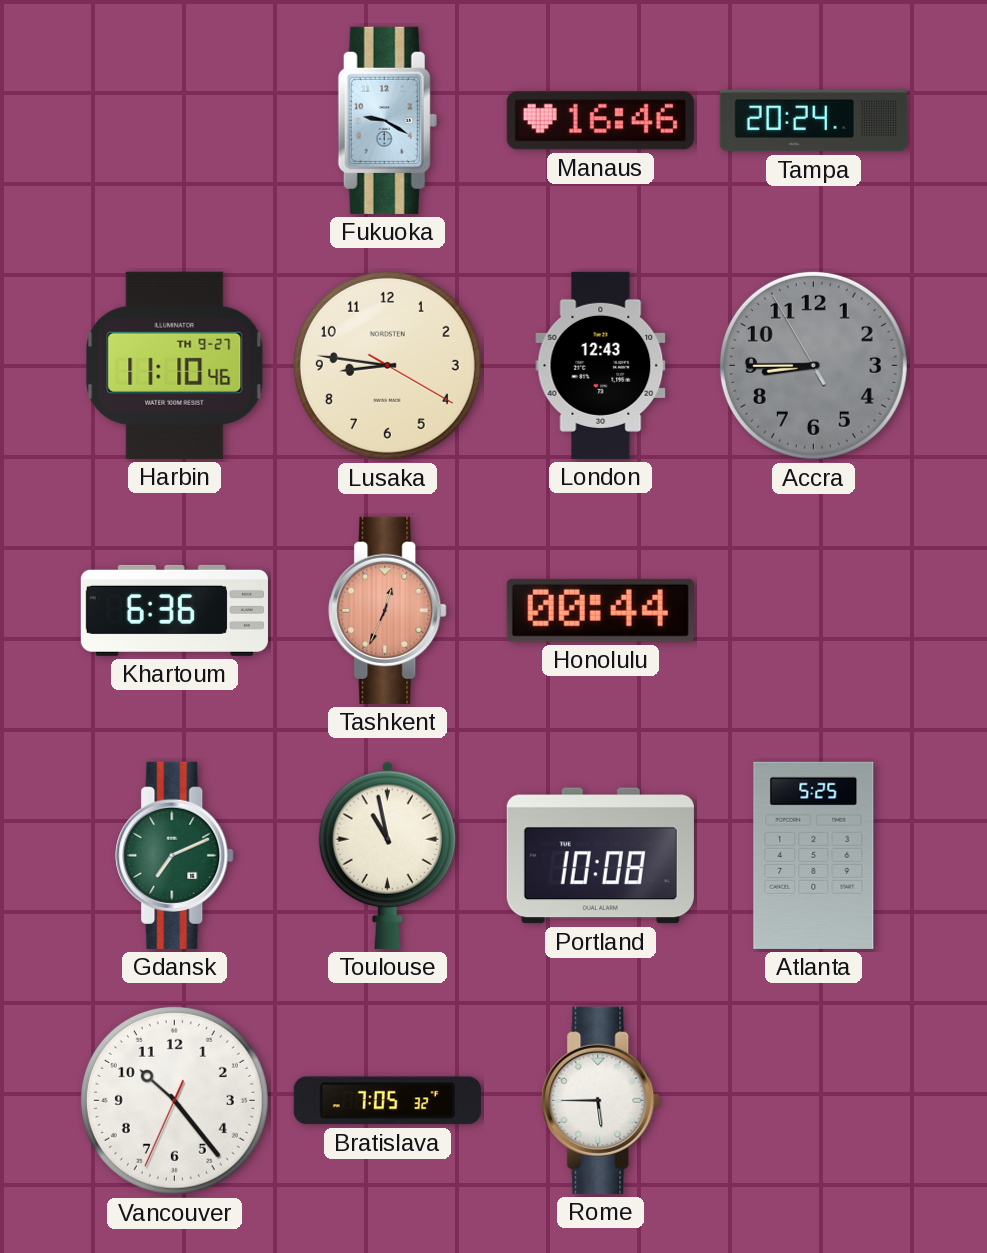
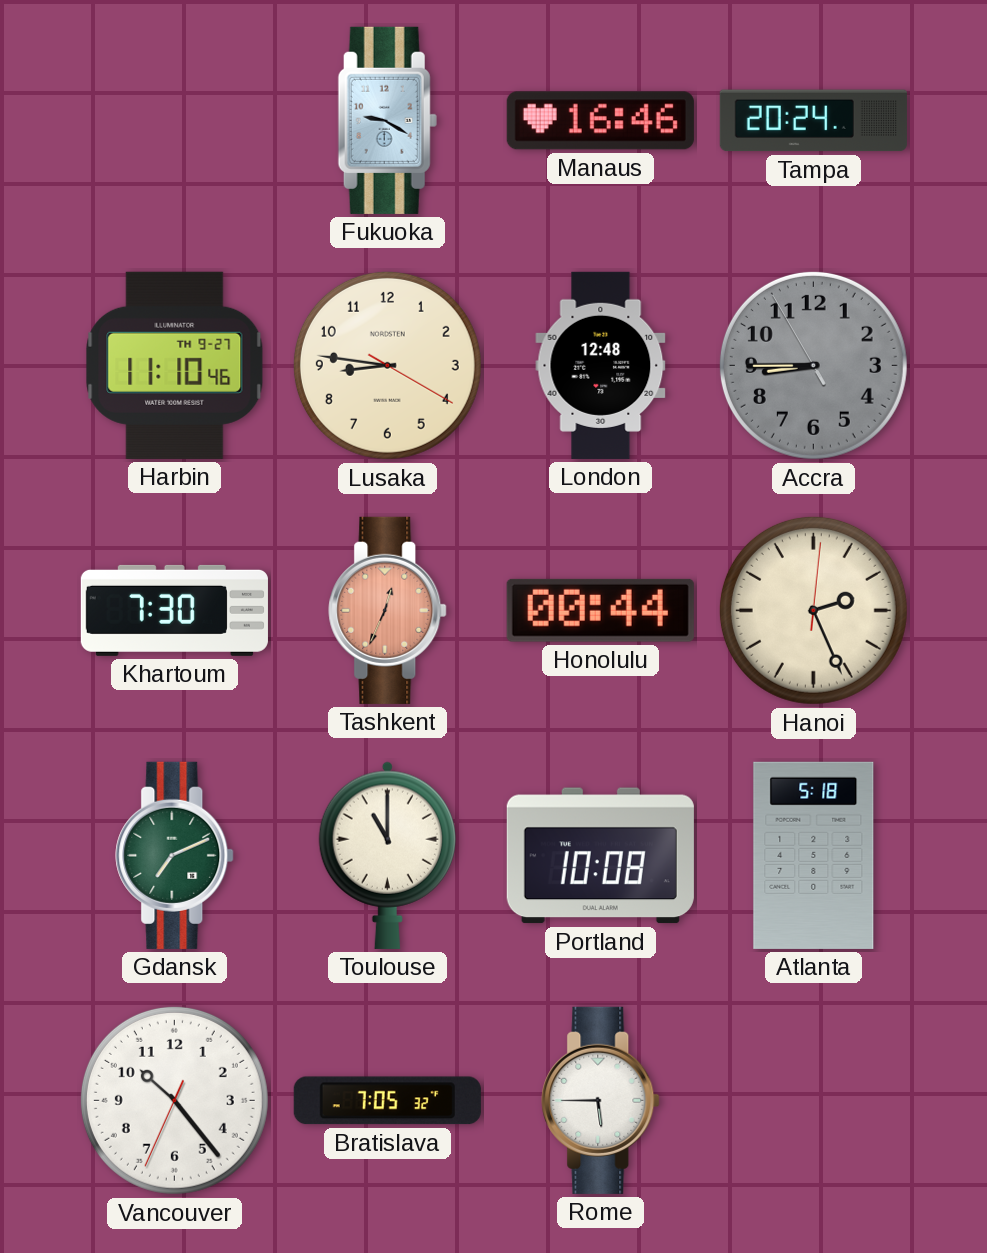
London: 12:43 -> 12:48
Khartoum: 6:36 -> 7:30
Hanoi: none -> 2:26
Toulouse: 10:58 -> 11:00
Atlanta: 5:25 -> 5:18
